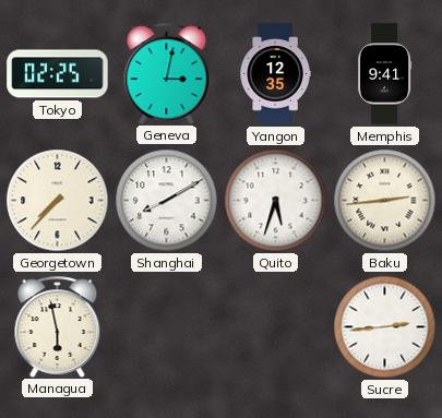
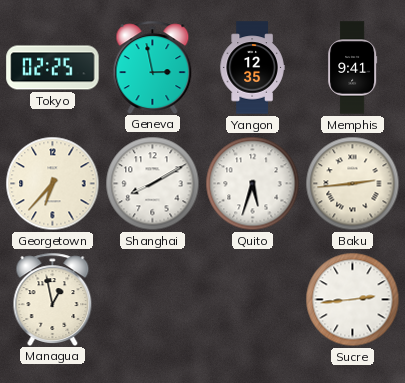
Geneva: 3:02 -> 2:58
Georgetown: 7:37 -> 6:37
Managua: 5:58 -> 12:58
